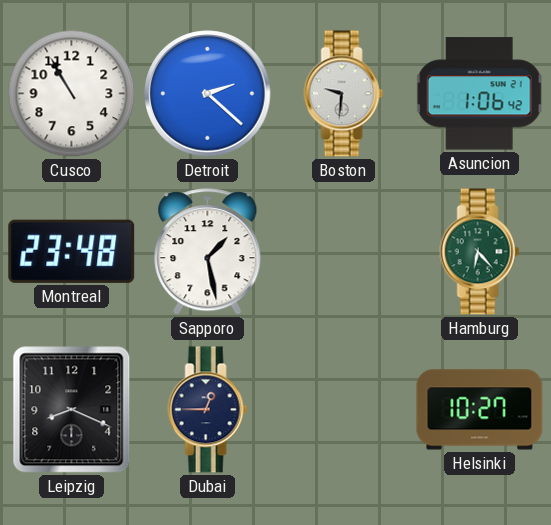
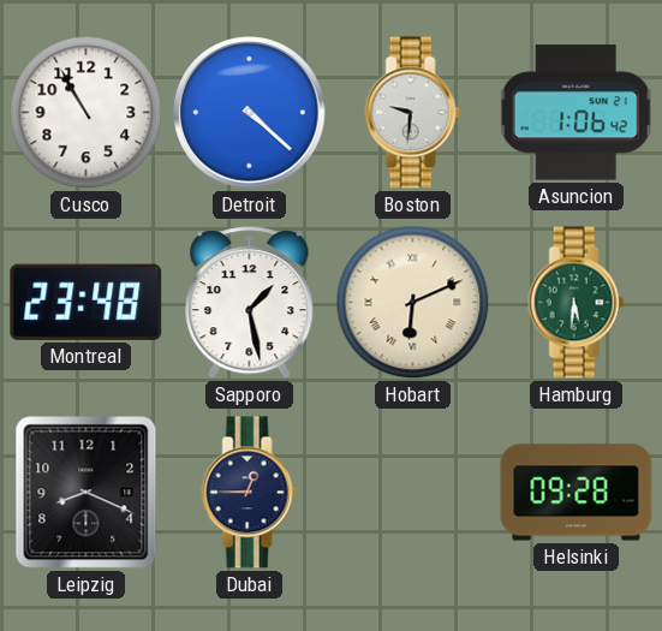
Detroit: 2:22 -> 4:22
Hobart: none -> 6:11
Hamburg: 6:23 -> 5:31
Helsinki: 10:27 -> 09:28
